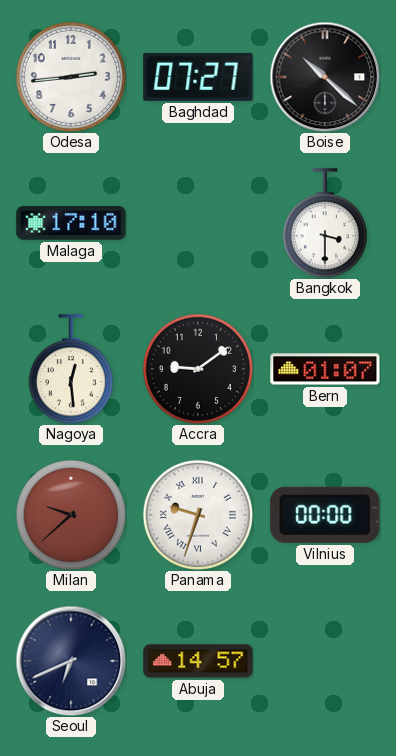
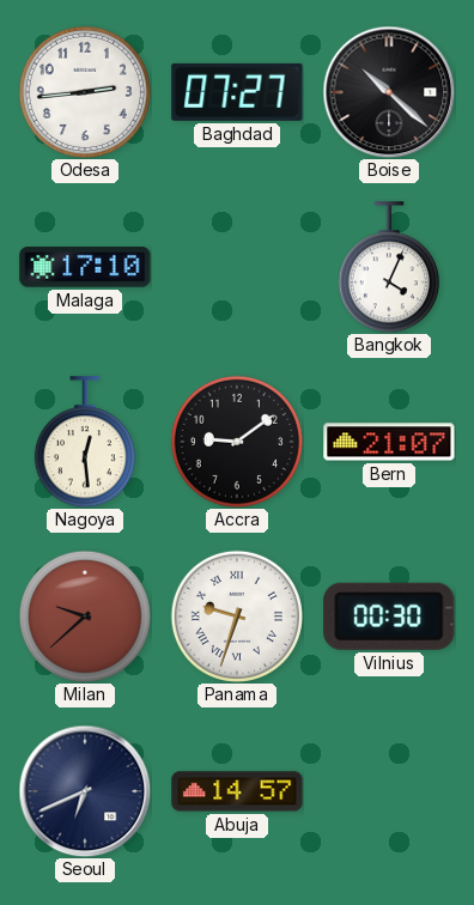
Bangkok: 3:30 -> 4:04
Bern: 01:07 -> 21:07
Vilnius: 00:00 -> 00:30
